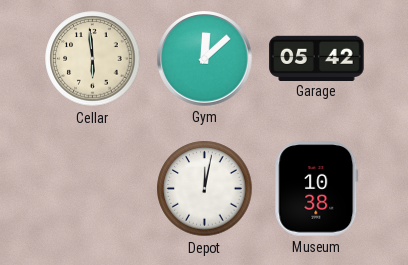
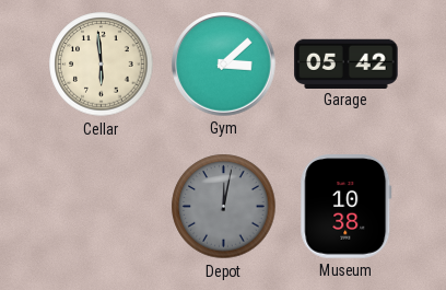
Gym: 12:08 -> 3:08
Depot dial: white -> grey
